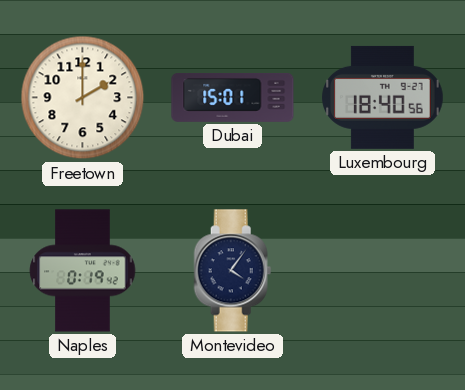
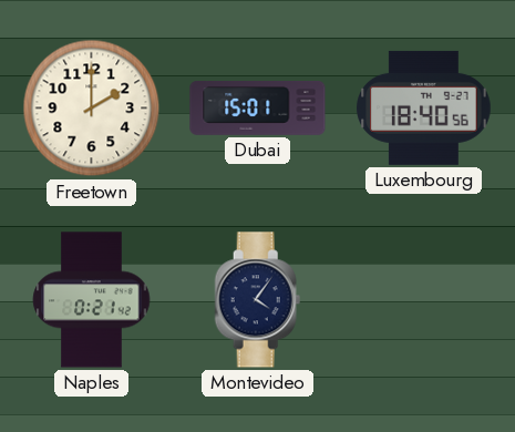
Naples: 0:19 -> 0:21
